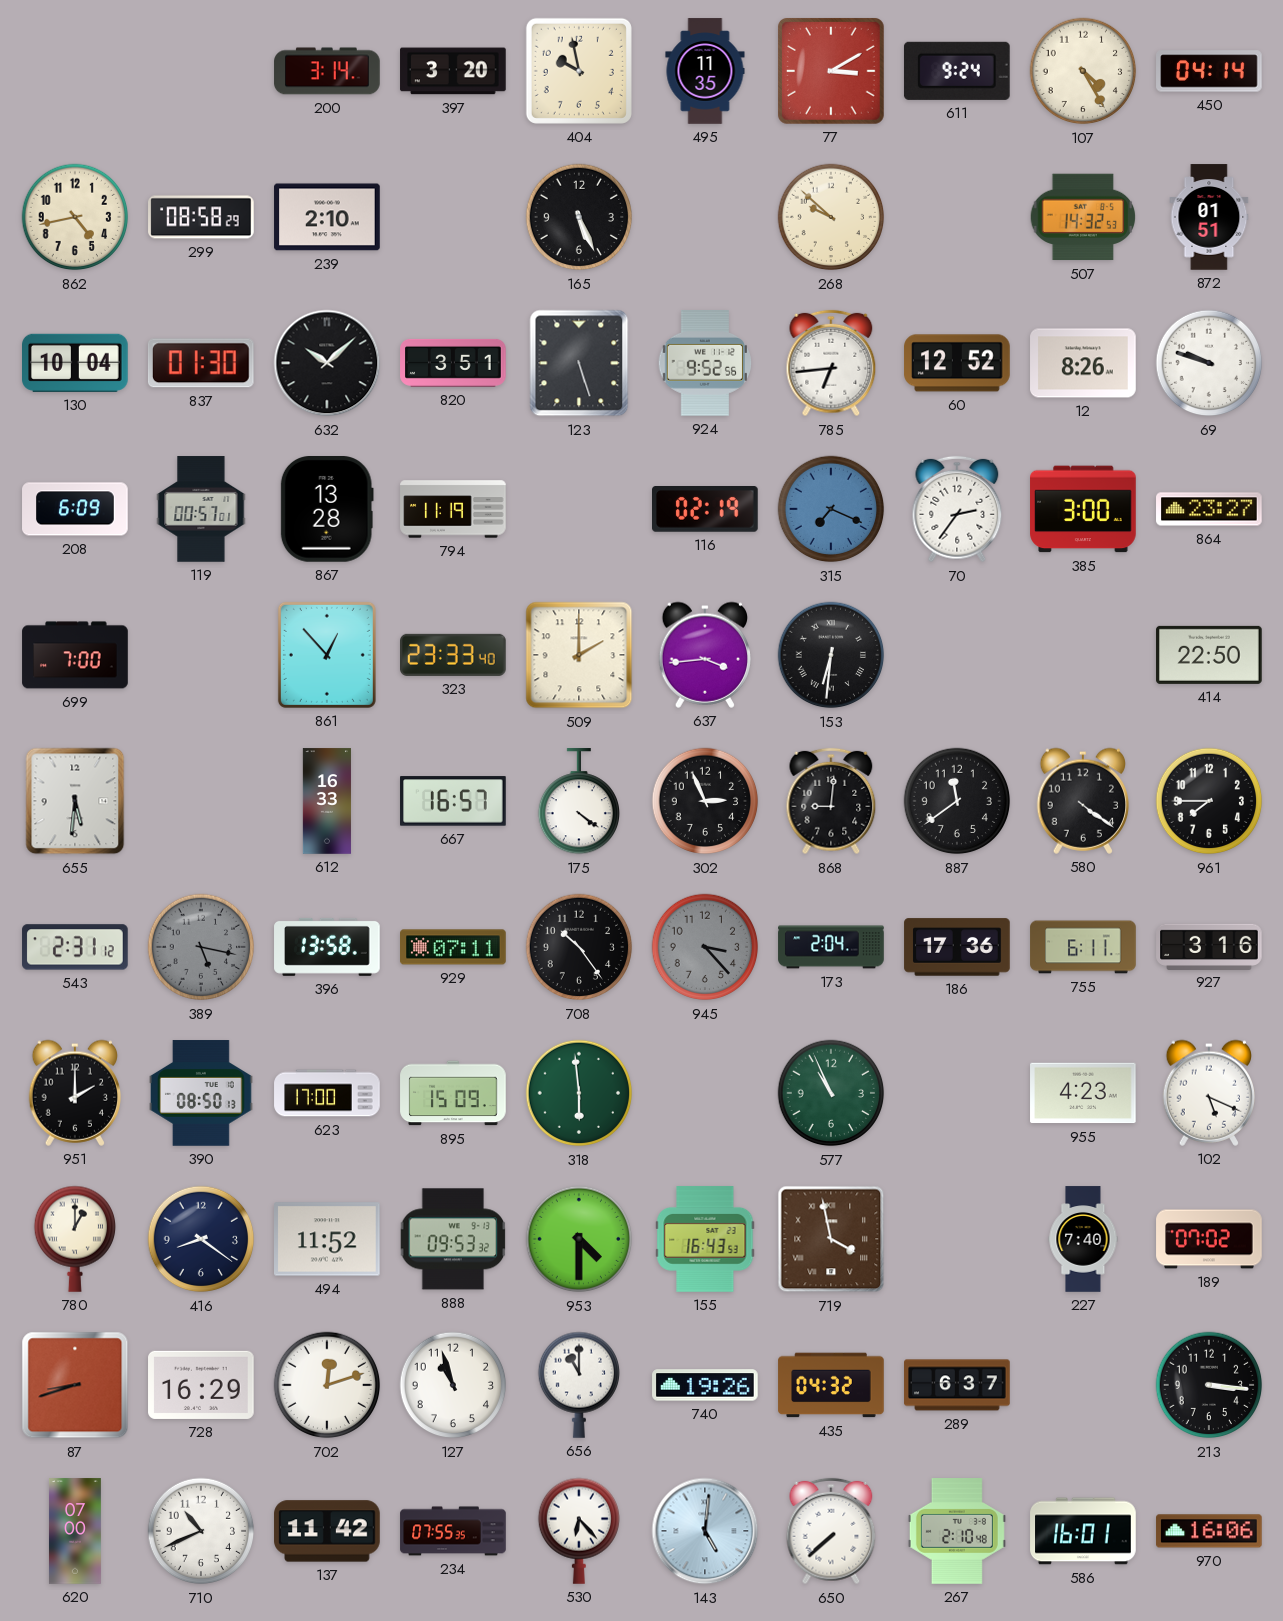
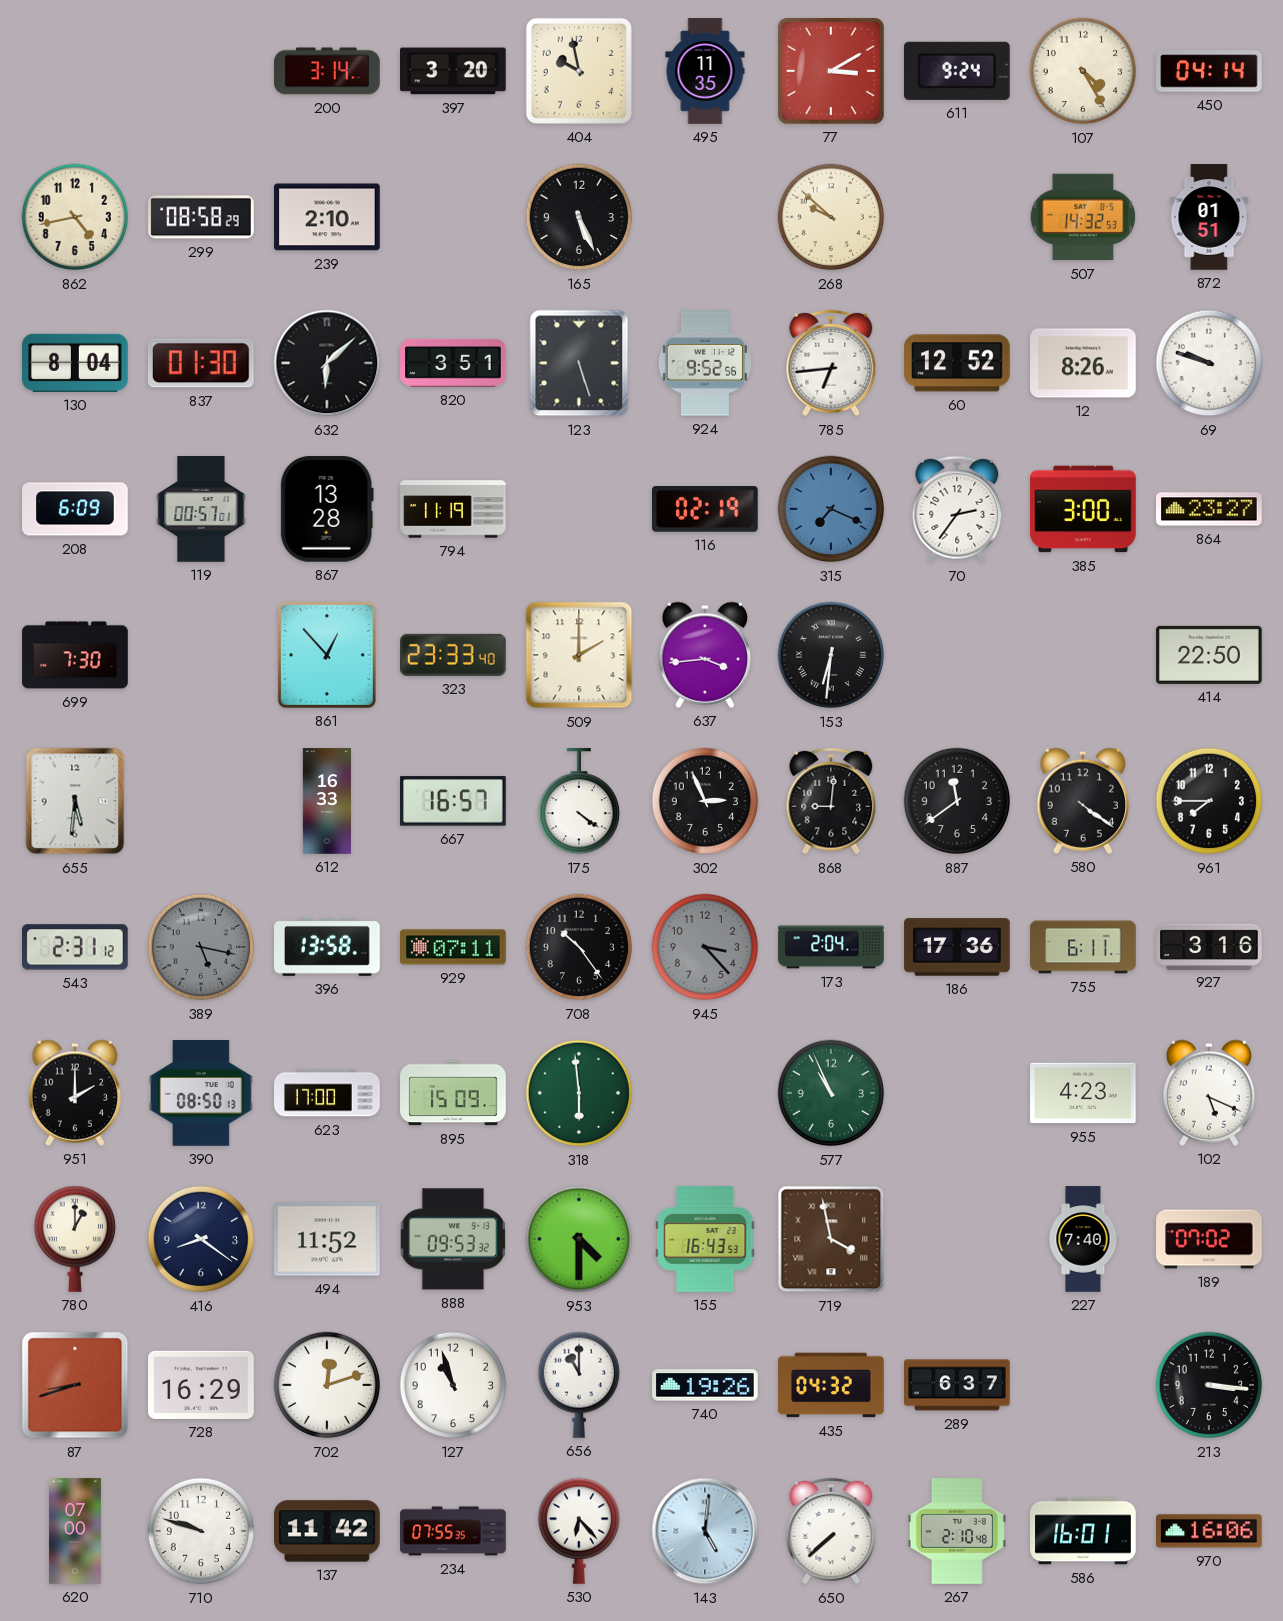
130: 10:04 -> 8:04
632: 10:08 -> 6:08
699: 7:00 -> 7:30
710: 10:41 -> 9:48
